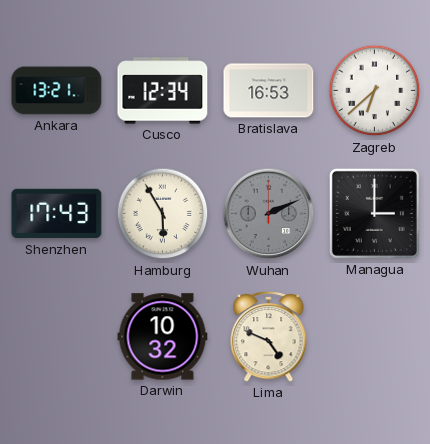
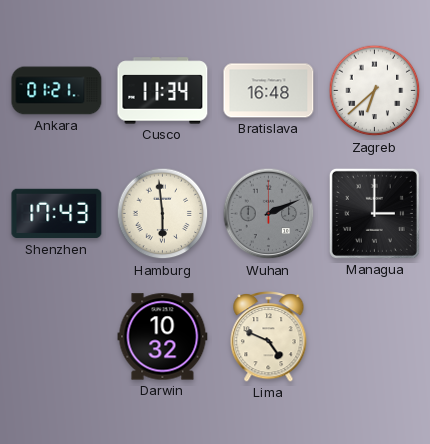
Ankara: 13:21 -> 01:21
Cusco: 12:34 -> 11:34
Bratislava: 16:53 -> 16:48
Hamburg: 5:55 -> 5:59
